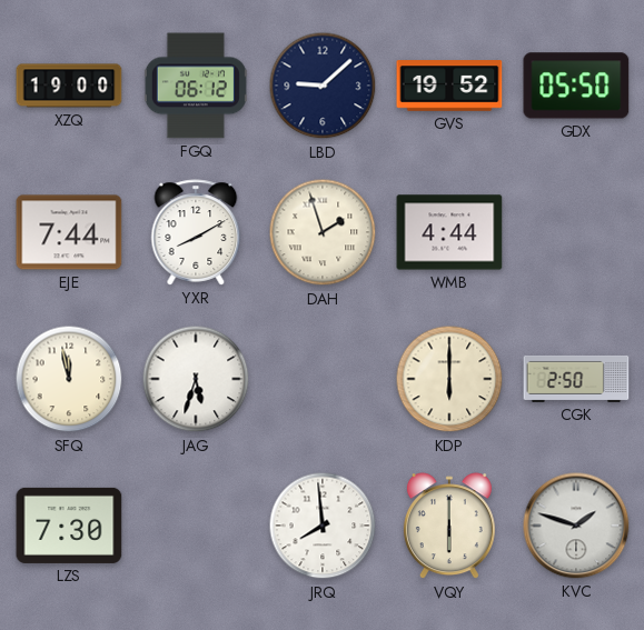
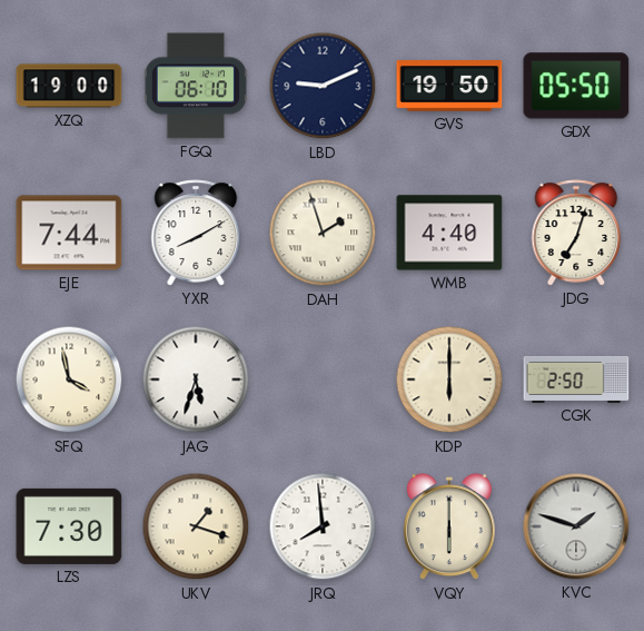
FGQ: 06:12 -> 06:10
LBD: 9:08 -> 9:11
GVS: 19:52 -> 19:50
WMB: 4:44 -> 4:40
JDG: none -> 7:03
SFQ: 11:58 -> 3:58
UKV: none -> 1:18
